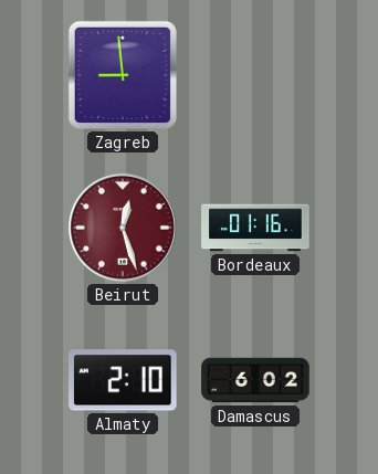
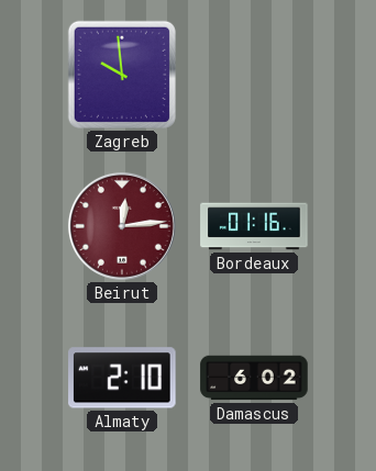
Zagreb: 8:59 -> 9:59
Beirut: 12:27 -> 12:14
